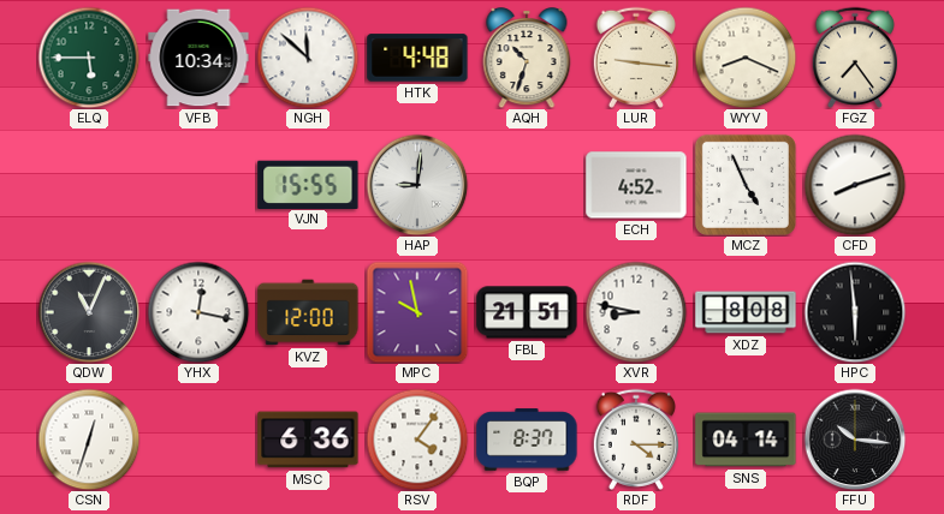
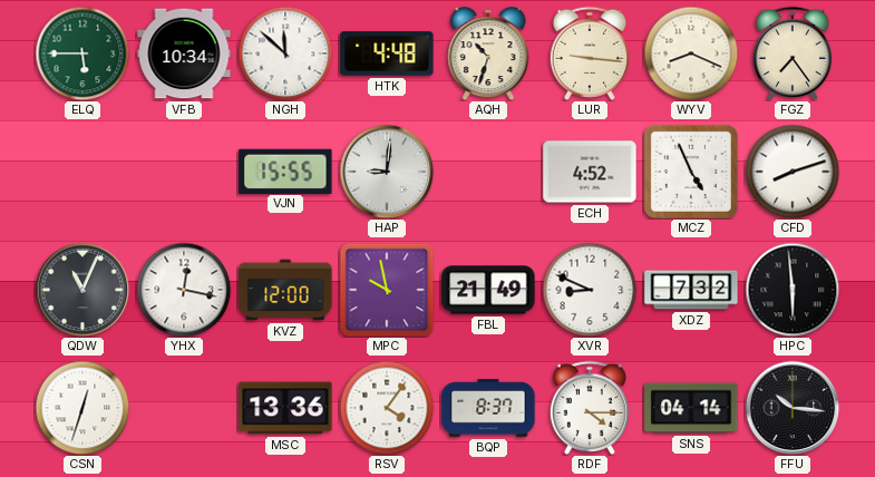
FBL: 21:51 -> 21:49
XVR: 8:47 -> 8:49
XDZ: 8:08 -> 7:32
MSC: 6:36 -> 13:36
